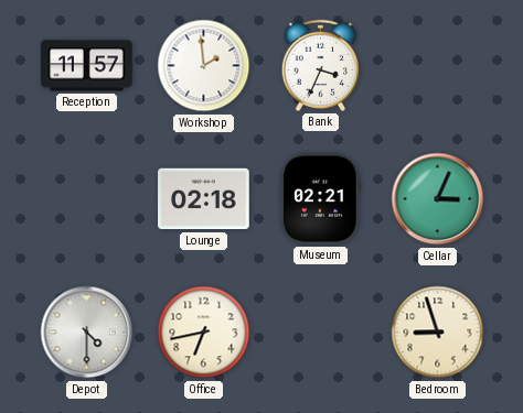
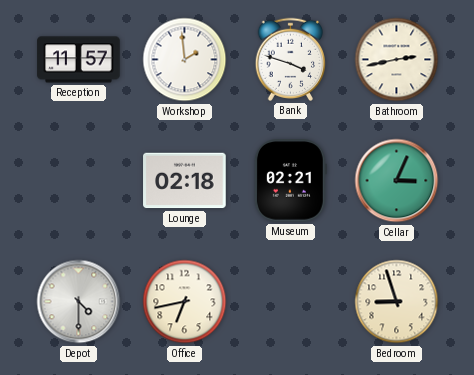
Bank: 3:34 -> 3:48
Bathroom: none -> 2:43
